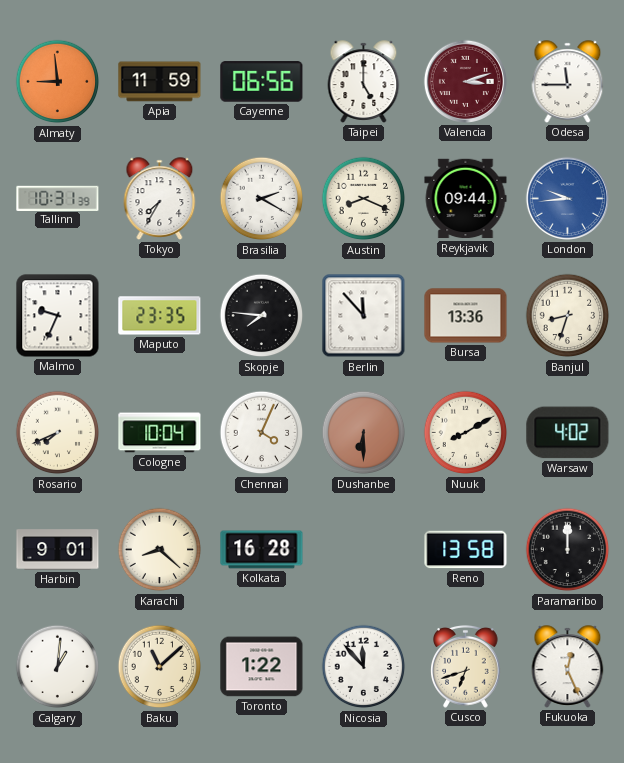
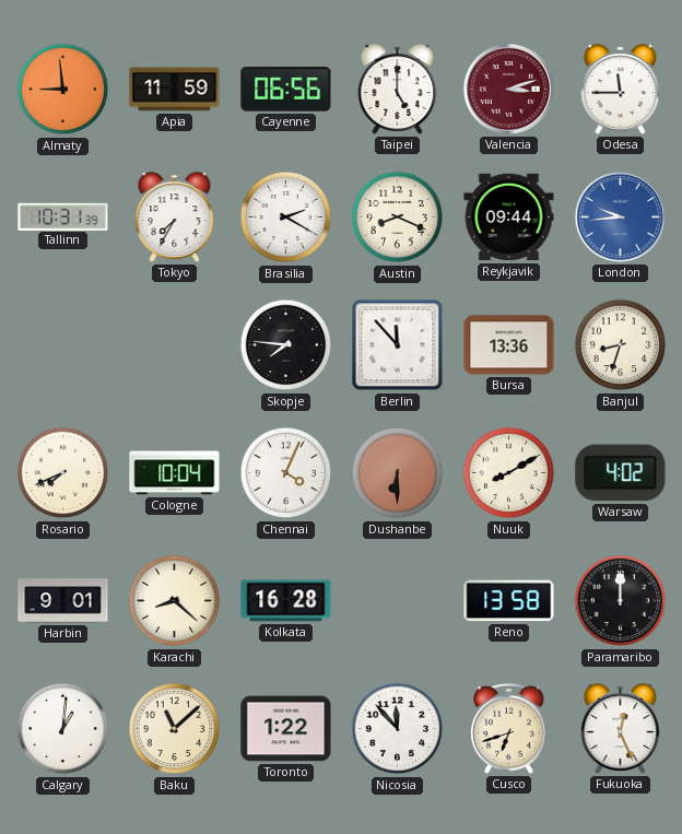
Malmo: 9:34 -> none
Maputo: 23:35 -> none
